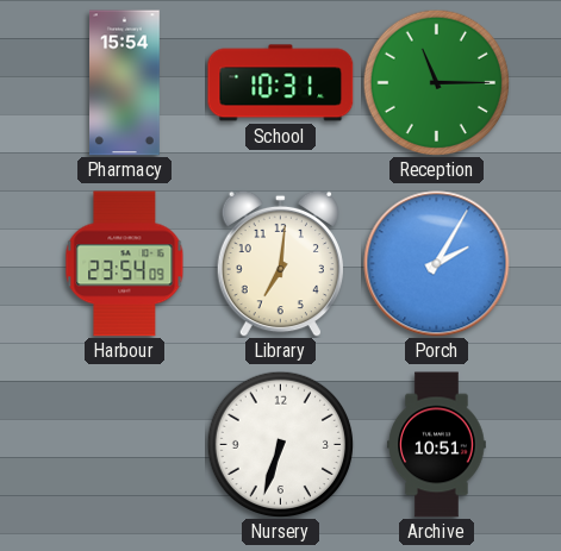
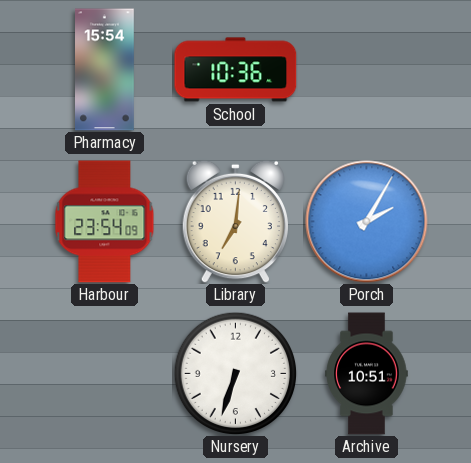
School: 10:31 -> 10:36
Reception: 11:15 -> none
